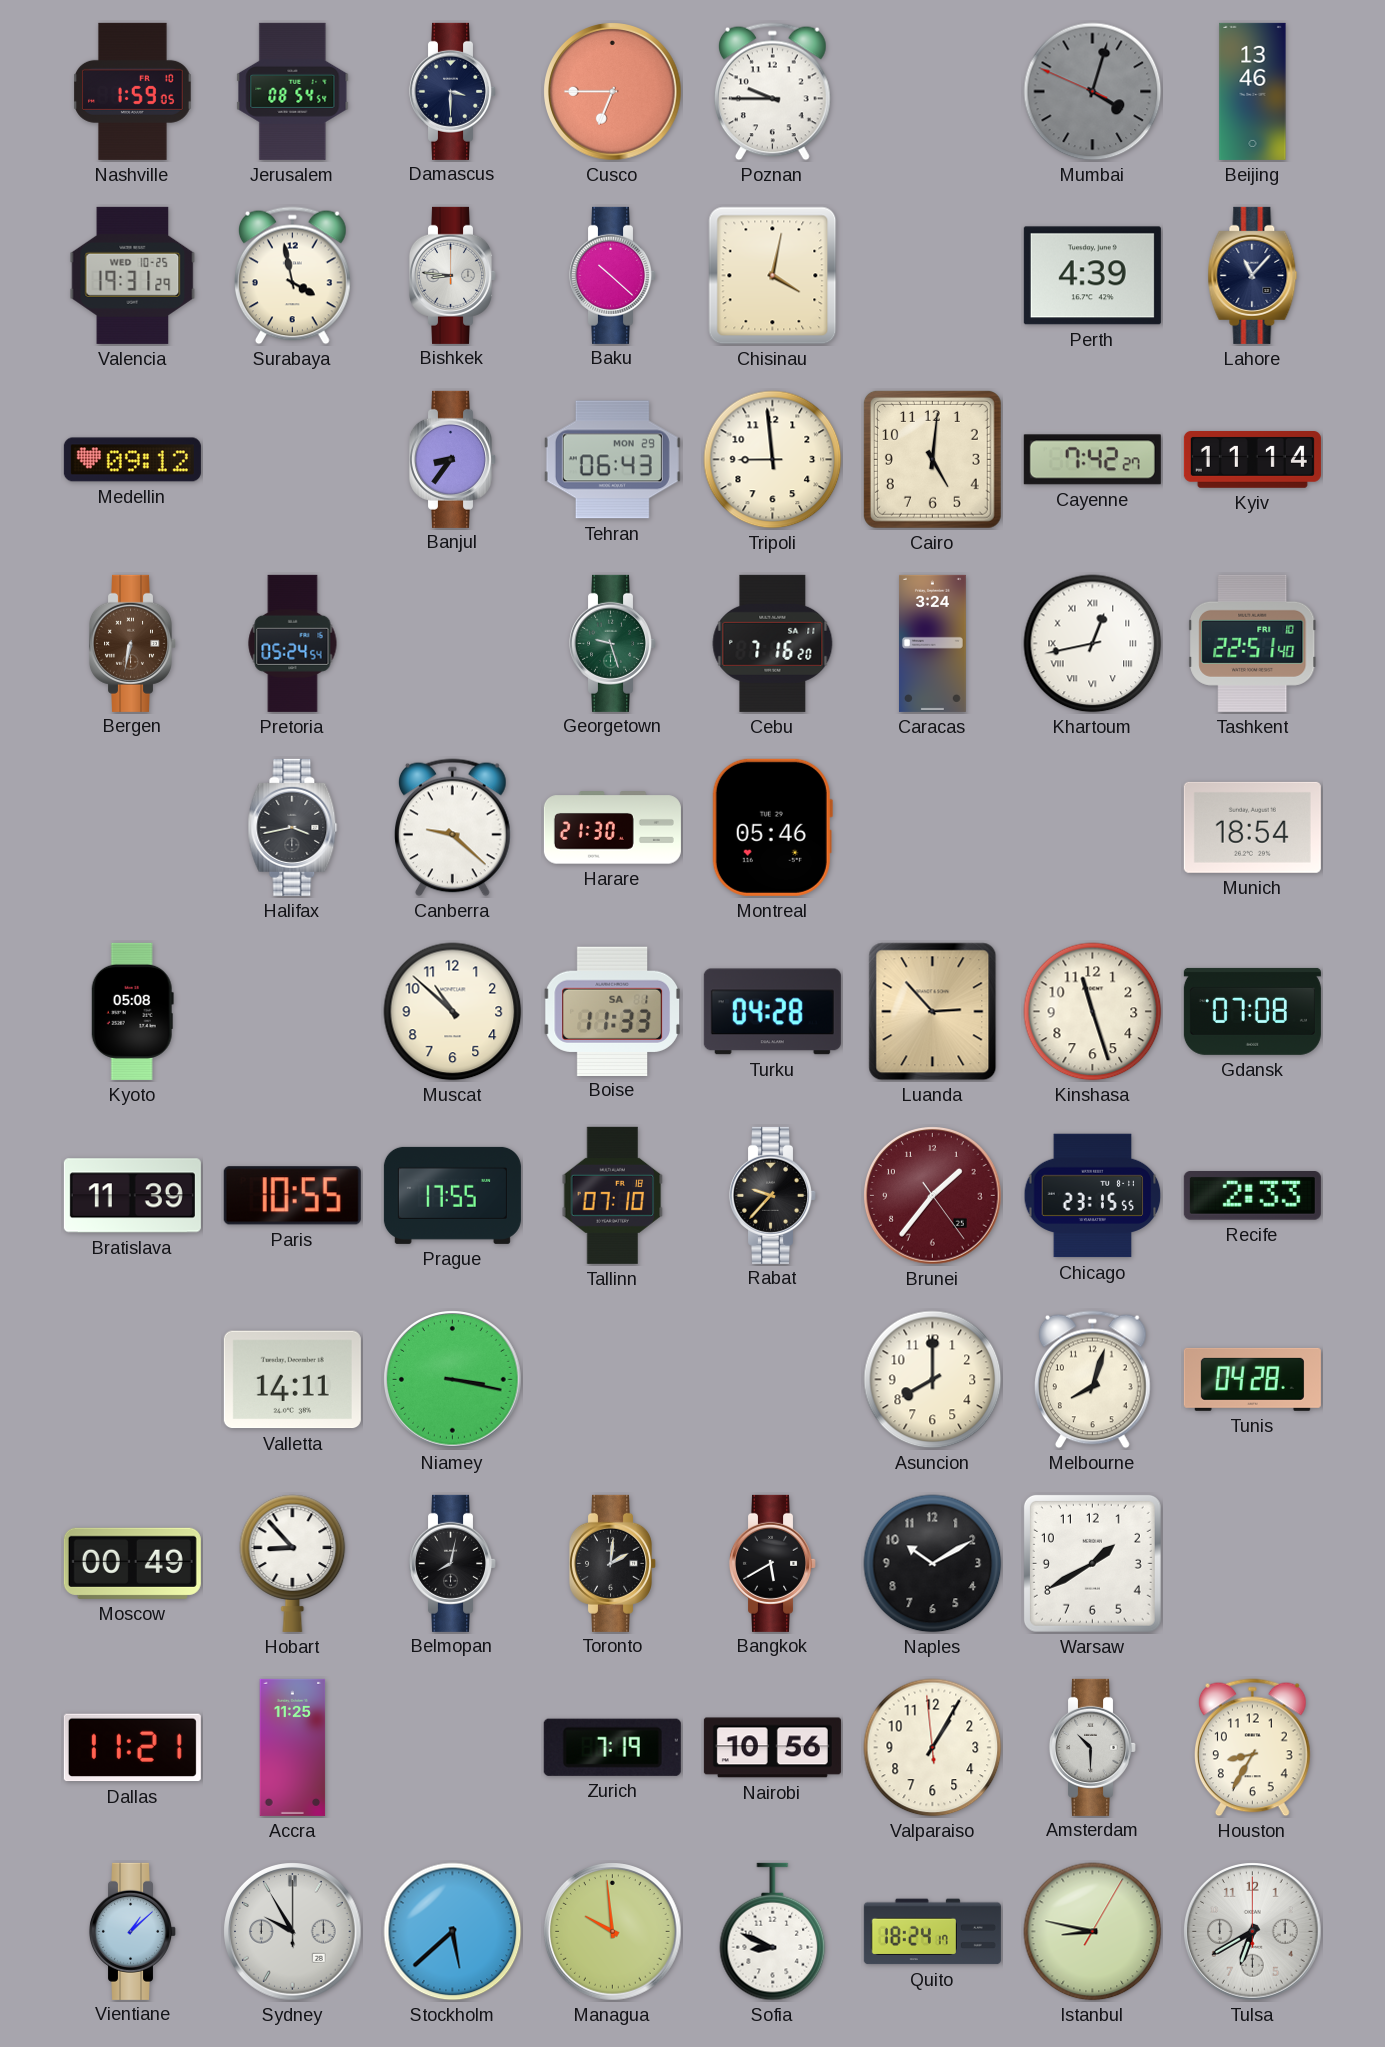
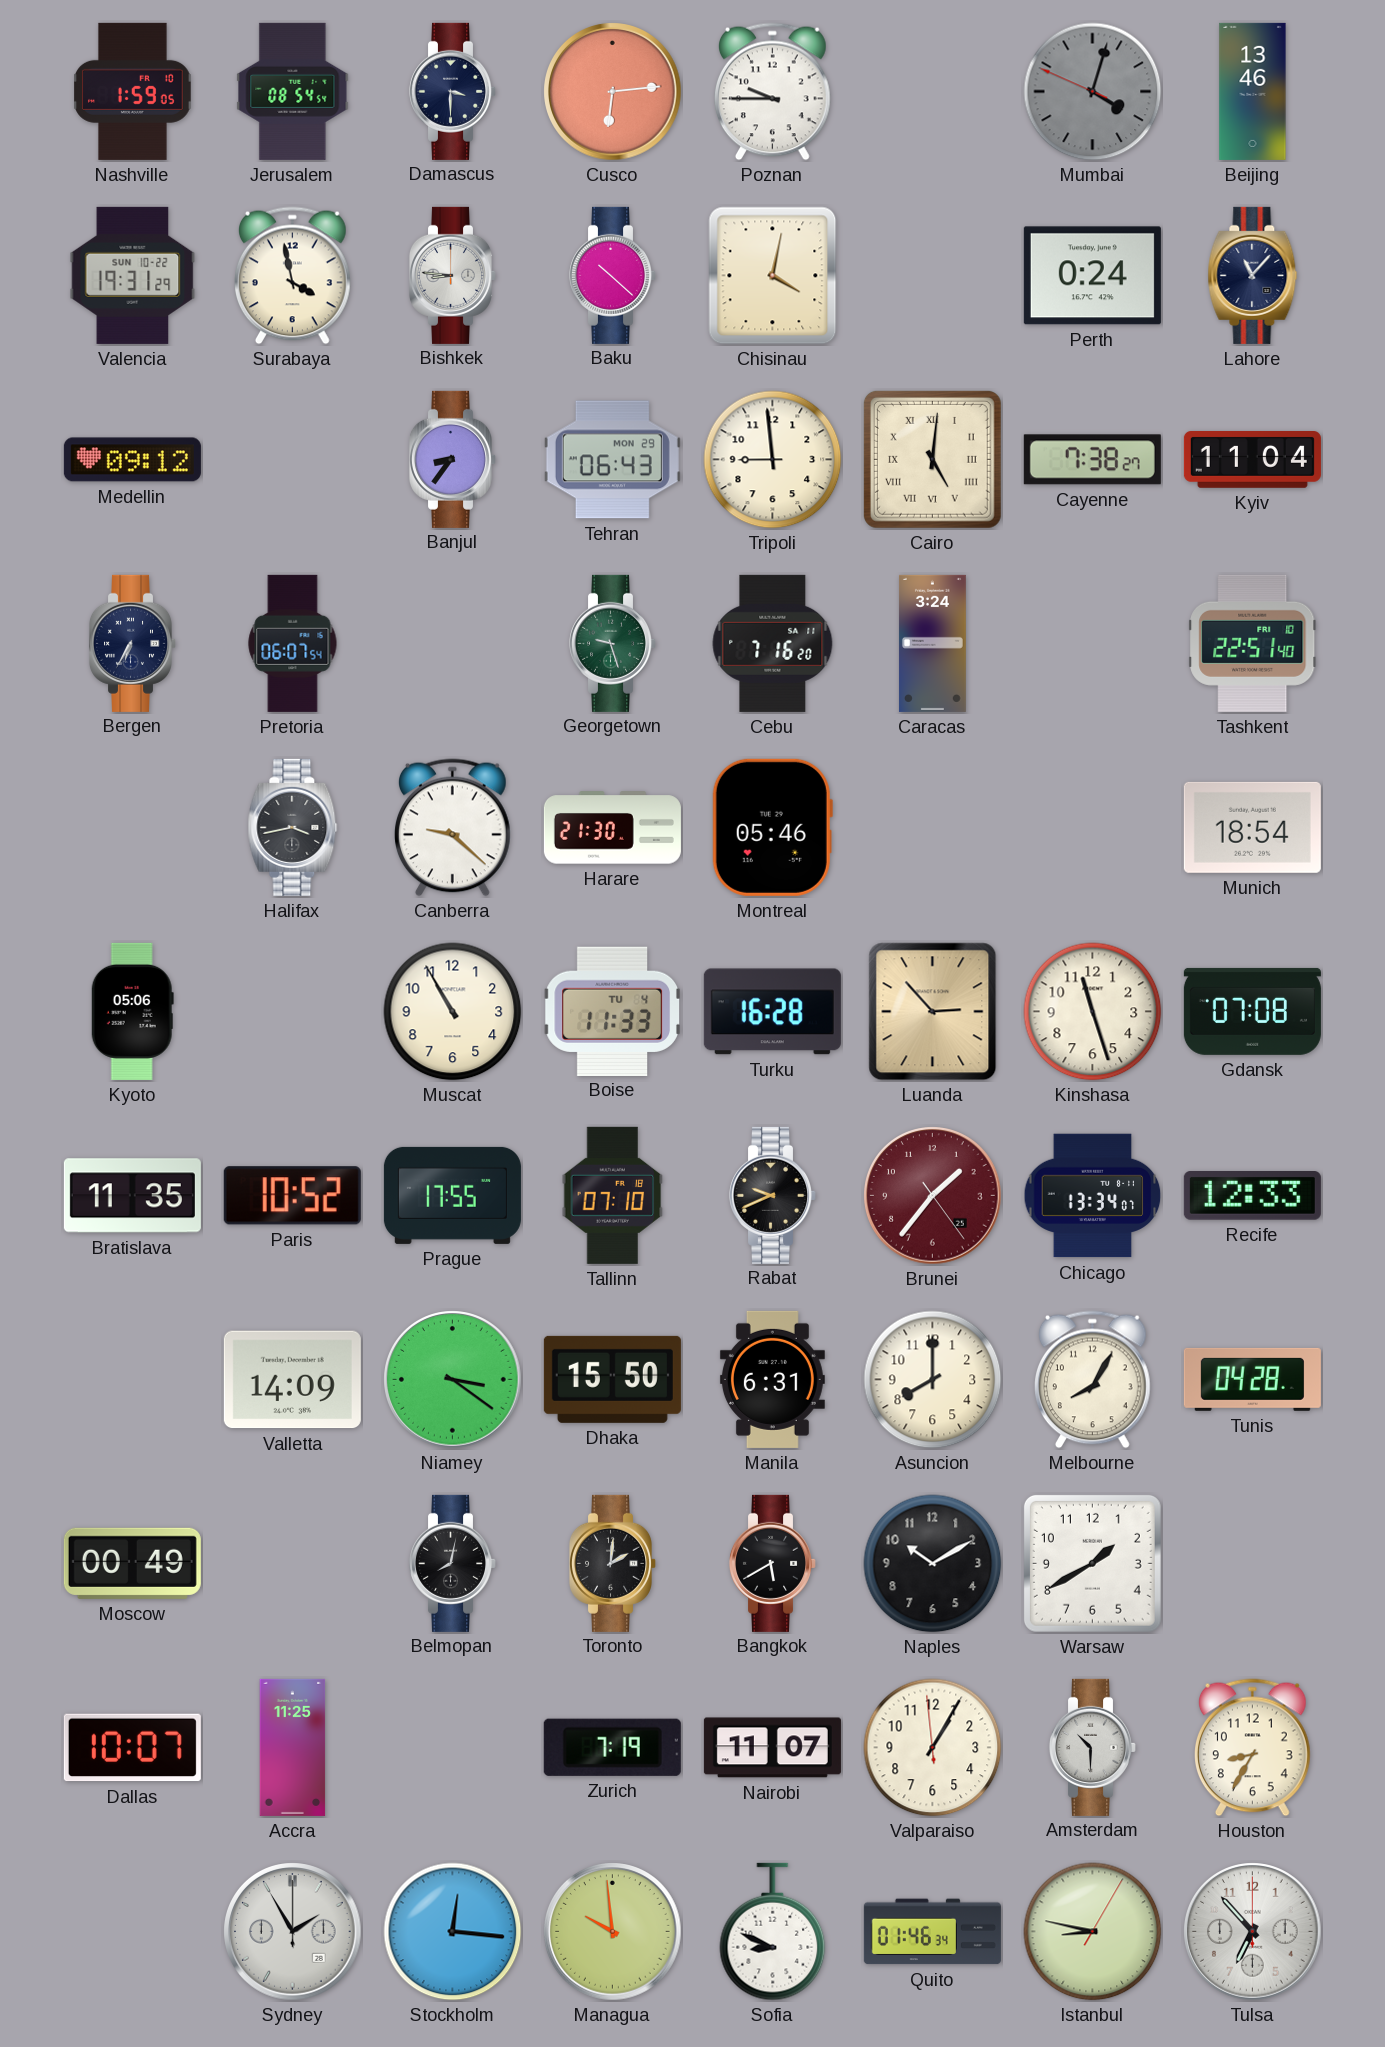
Cusco: 6:45 -> 6:14
Valencia date: WED 10-25 -> SUN 10-22
Perth: 4:39 -> 0:24
Cairo numerals: Arabic -> Roman
Cayenne: 7:42 -> 7:38
Kyiv: 11:14 -> 11:04
Bergen: 6:32 -> 6:35
Bergen dial: brown -> navy
Pretoria: 05:24 -> 06:07
Khartoum: 12:43 -> none
Kyoto: 05:08 -> 05:06
Muscat: 10:52 -> 10:55
Boise date: SA 1 -> TU 4
Turku: 04:28 -> 16:28
Bratislava: 11:39 -> 11:35
Paris: 10:55 -> 10:52
Rabat: 9:37 -> 9:41
Chicago: 23:15 -> 13:34
Recife: 2:33 -> 12:33
Valletta: 14:11 -> 14:09
Niamey: 3:17 -> 3:21
Dhaka: none -> 15:50
Manila: none -> 6:31
Melbourne: 8:03 -> 8:05
Hobart: 8:53 -> none
Dallas: 11:21 -> 10:07
Nairobi: 10:56 -> 11:07
Vientiane: 1:08 -> none
Sydney: 9:55 -> 1:55
Stockholm: 5:38 -> 12:16
Quito: 18:24 -> 01:46
Tulsa: 6:40 -> 6:53
